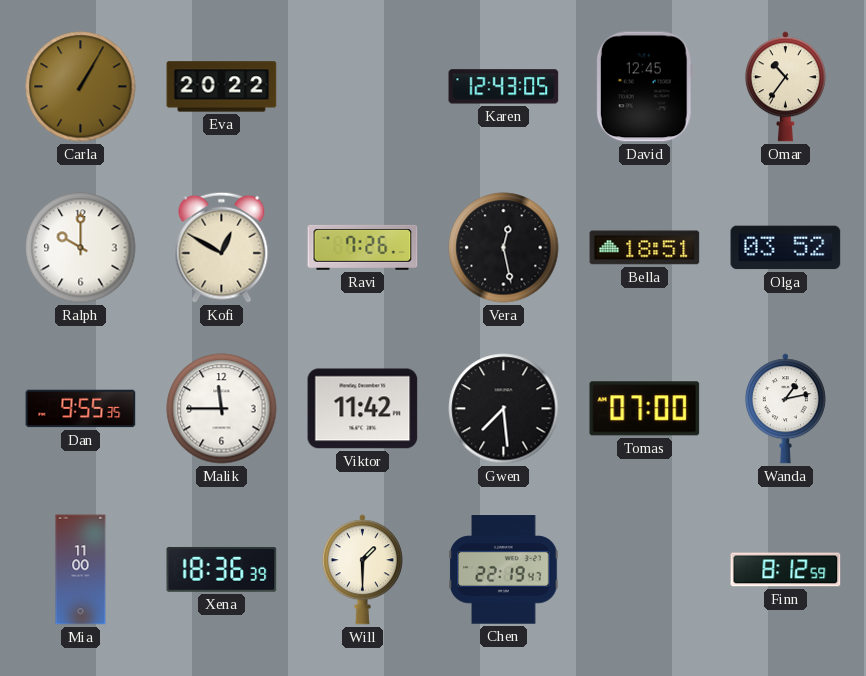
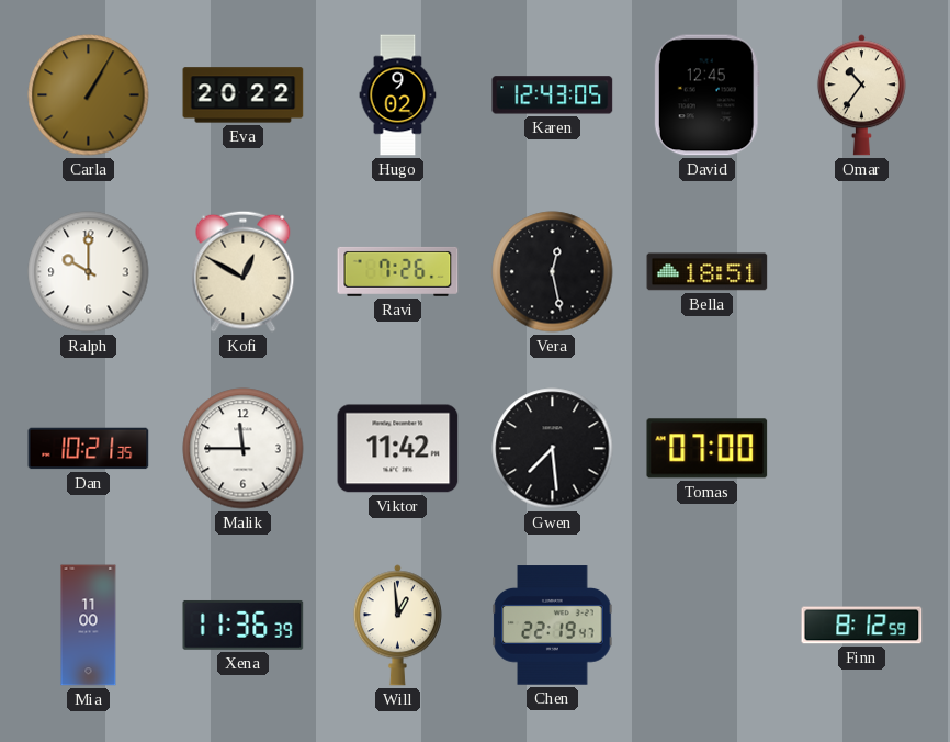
Hugo: none -> 9:02
Olga: 03:52 -> none
Dan: 9:55 -> 10:21
Wanda: 1:13 -> none
Xena: 18:36 -> 11:36
Will: 1:30 -> 12:59
